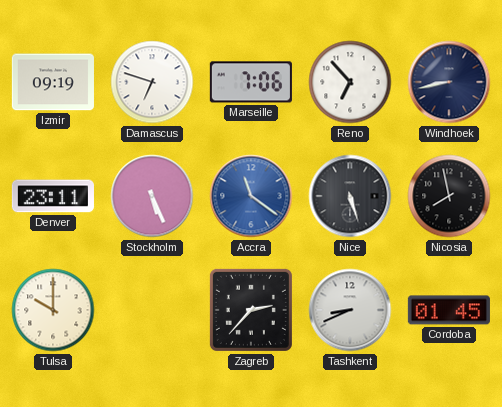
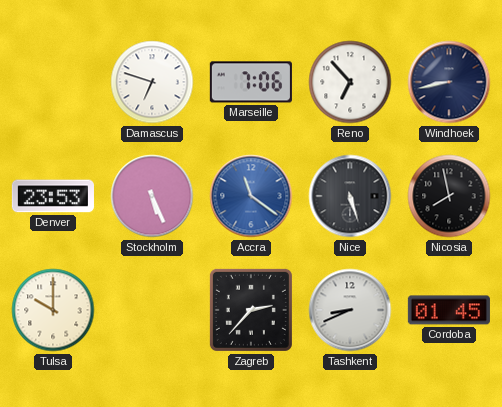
Izmir: 09:19 -> none
Denver: 23:11 -> 23:53
